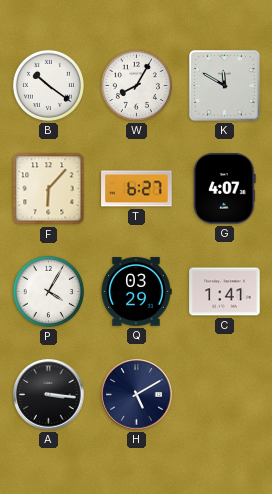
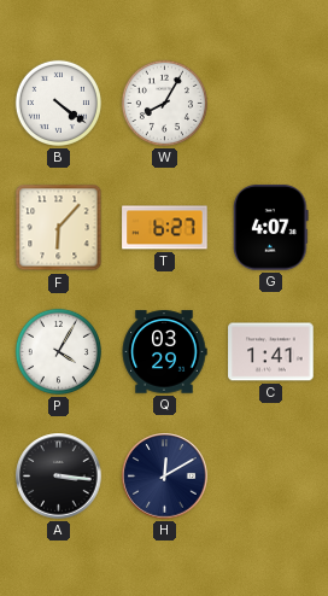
B: 10:21 -> 4:21
K: 11:50 -> none
H: 5:10 -> 12:10
